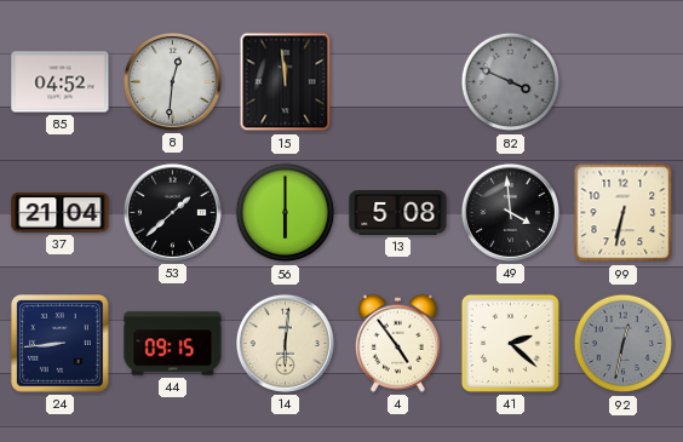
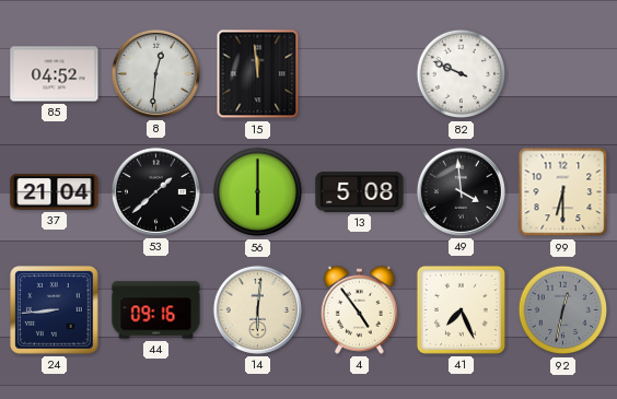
82: 3:49 -> 9:49
82 dial: grey -> white
99: 6:32 -> 6:30
44: 09:15 -> 09:16
41: 2:22 -> 7:26
